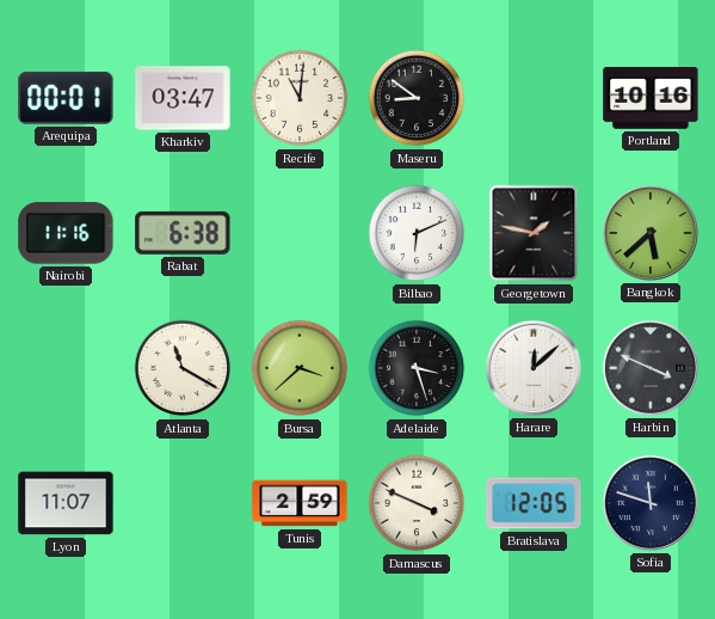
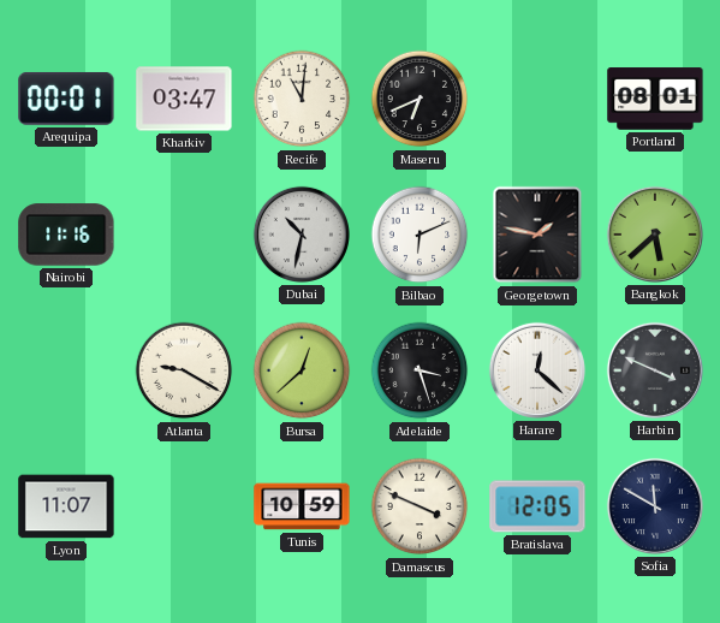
Maseru: 8:51 -> 6:41
Portland: 10:16 -> 08:01
Rabat: 6:38 -> none
Dubai: none -> 10:32
Atlanta: 11:20 -> 9:20
Bursa: 3:38 -> 12:38
Harare: 12:08 -> 12:22
Tunis: 2:59 -> 10:59
Sofia: 11:48 -> 11:50
